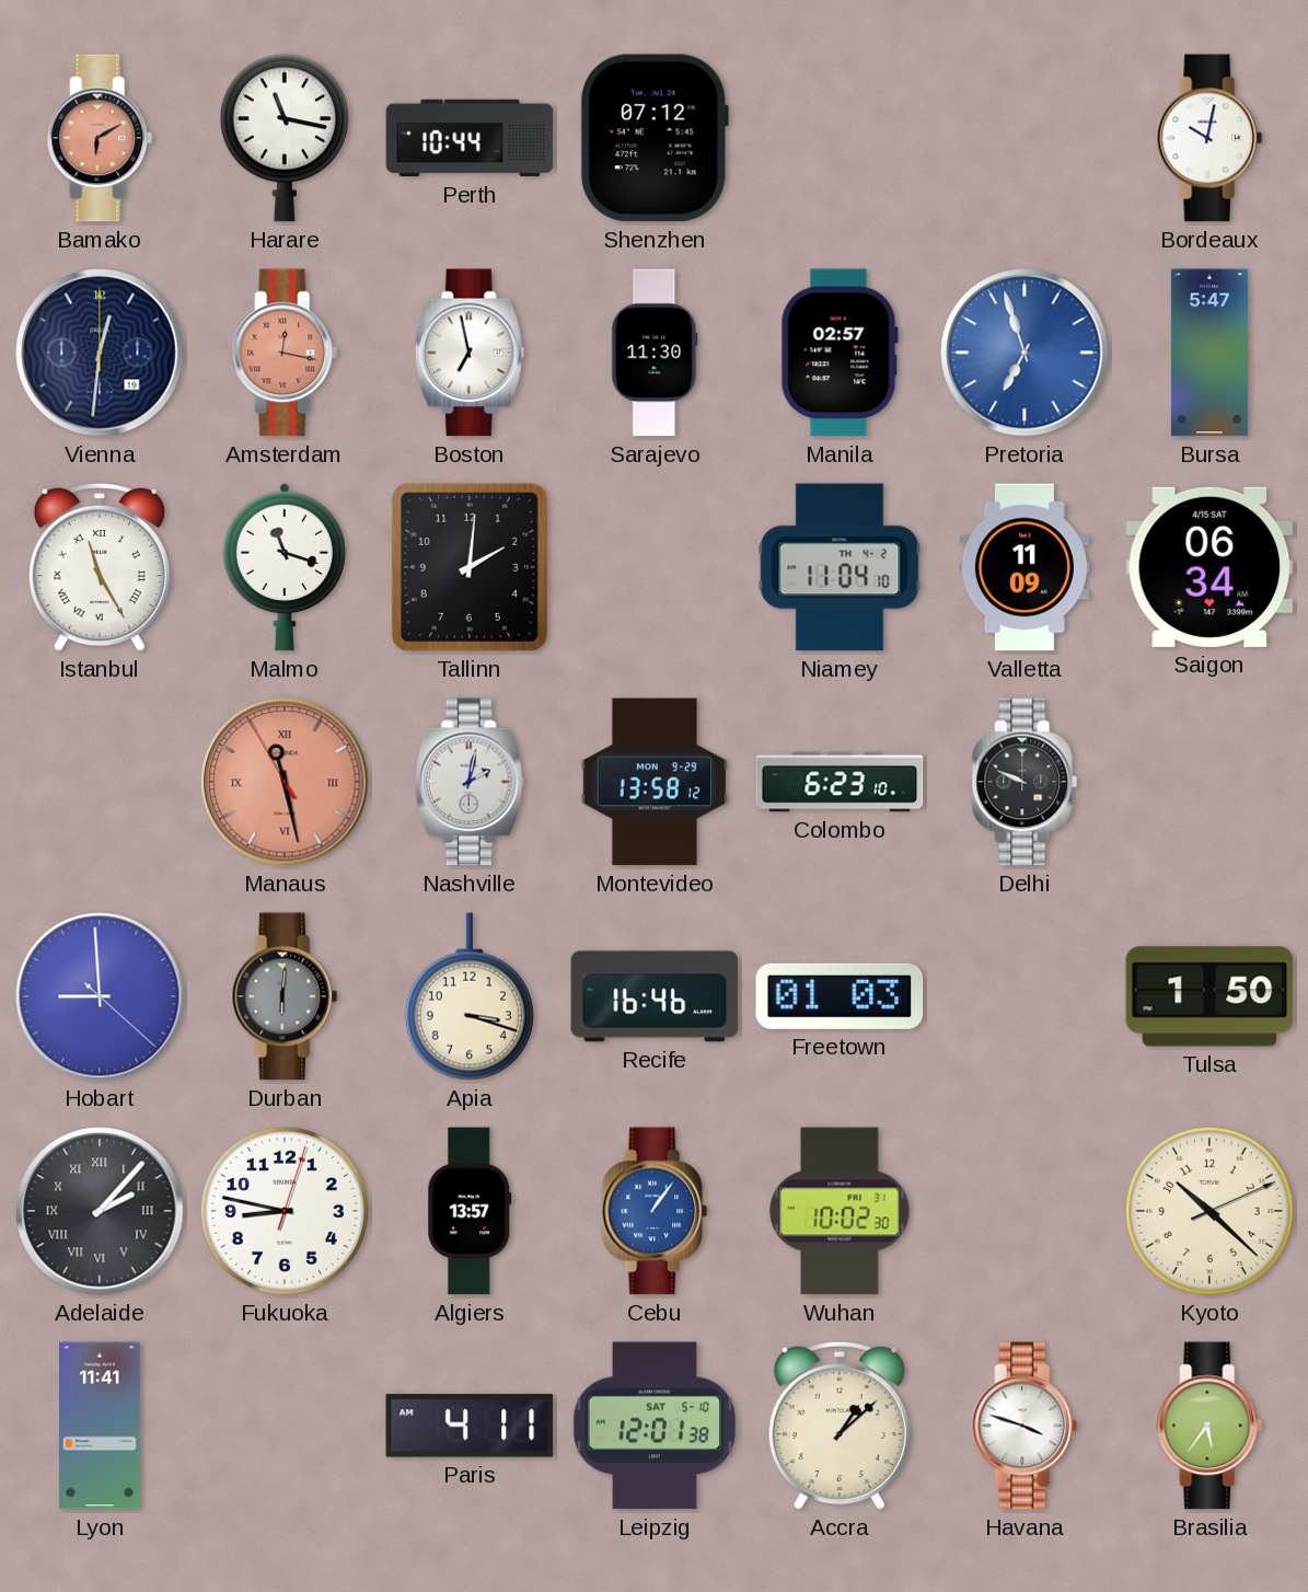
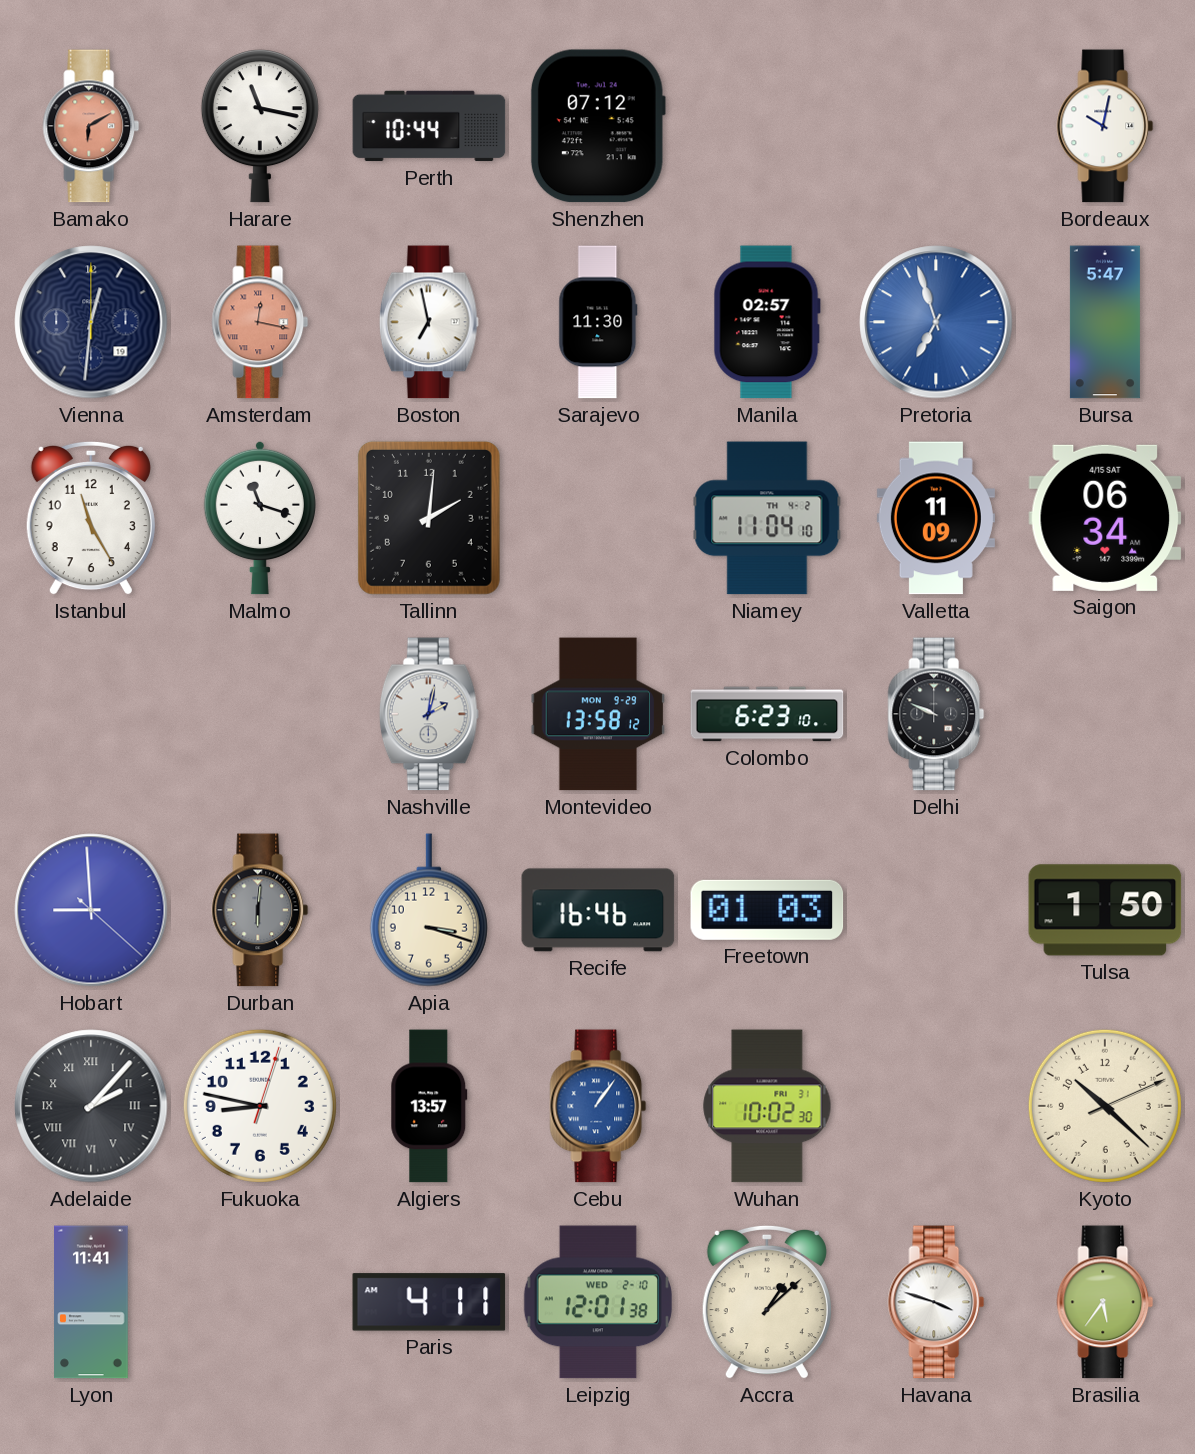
Istanbul numerals: Roman -> Arabic
Manaus: 11:27 -> none
Leipzig date: SAT 5-10 -> WED 2-10
